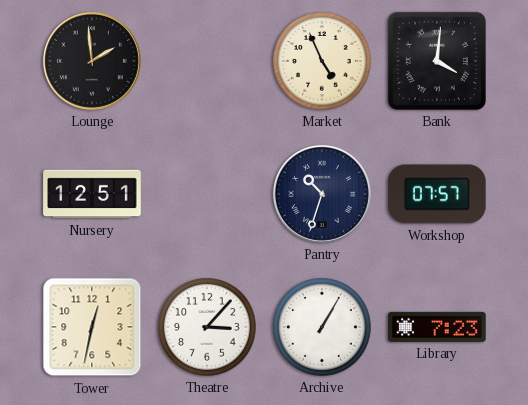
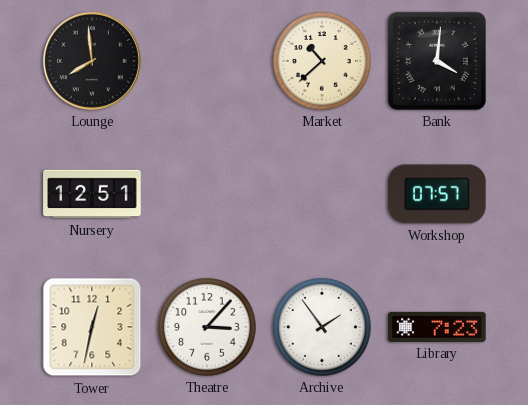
Lounge: 1:59 -> 7:59
Market: 4:56 -> 10:38
Pantry: 10:33 -> none
Archive: 1:05 -> 1:54
